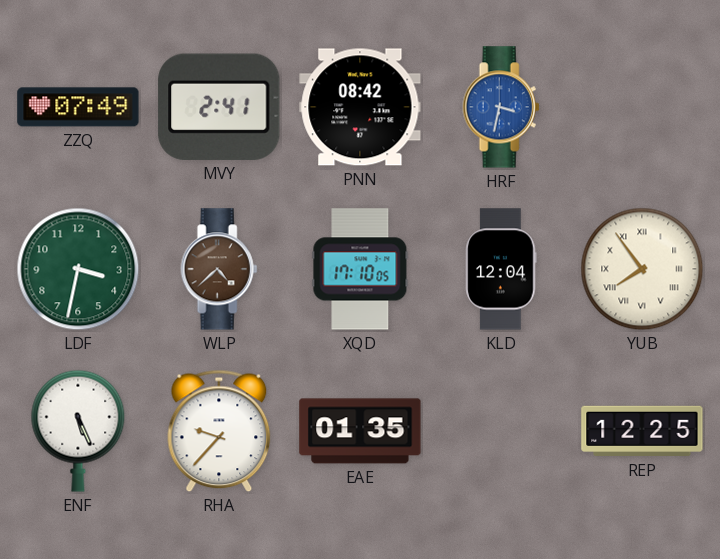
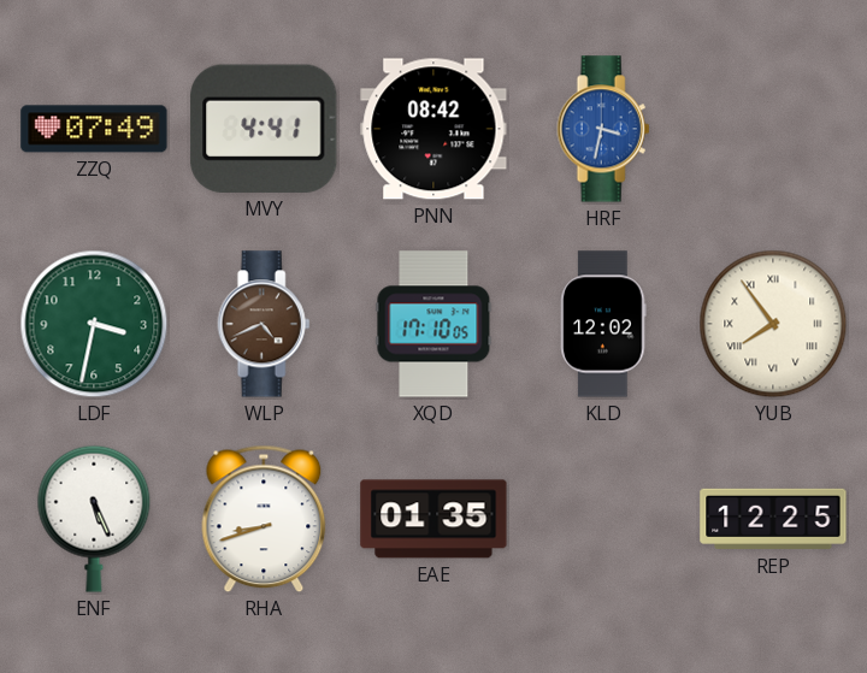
MVY: 2:41 -> 4:41
WLP: 4:38 -> 4:41
KLD: 12:04 -> 12:02
RHA: 9:37 -> 8:42
